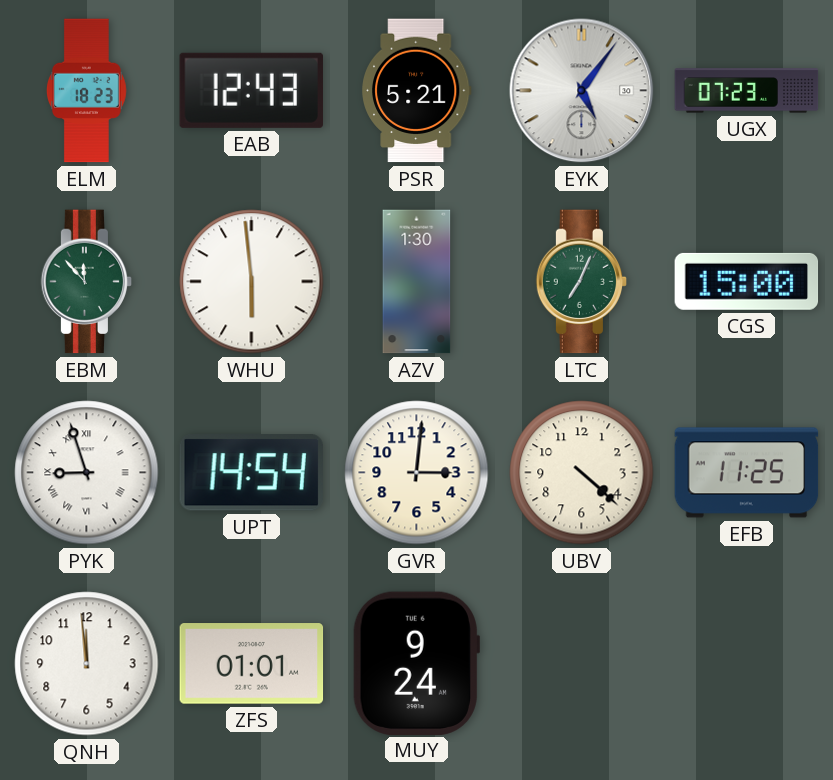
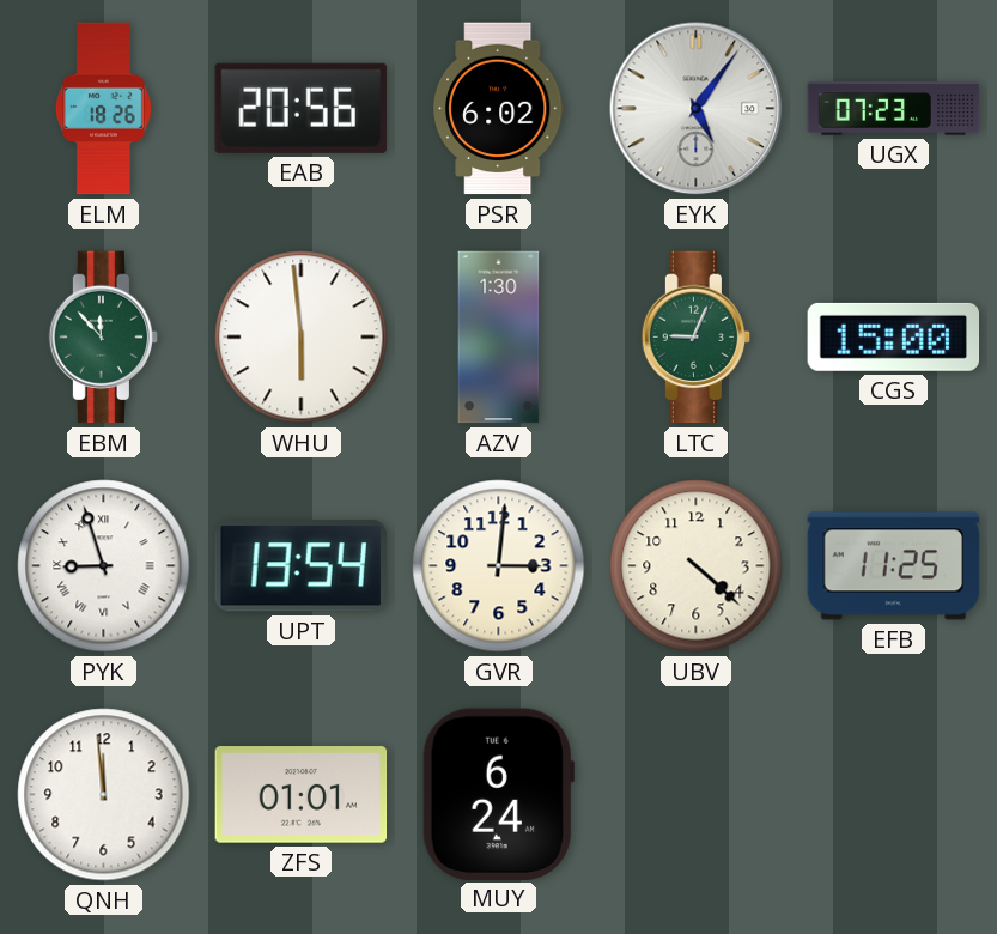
ELM: 18:23 -> 18:26
EAB: 12:43 -> 20:56
PSR: 5:21 -> 6:02
LTC: 7:04 -> 9:04
UPT: 14:54 -> 13:54
MUY: 9:24 -> 6:24
